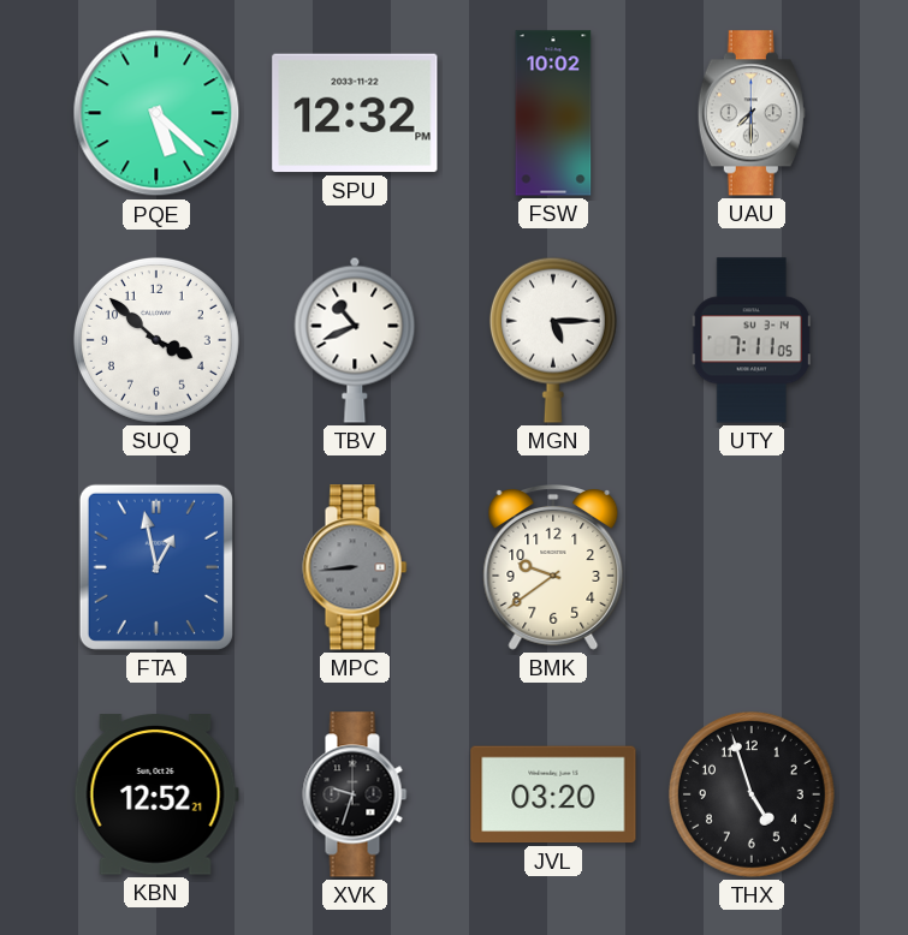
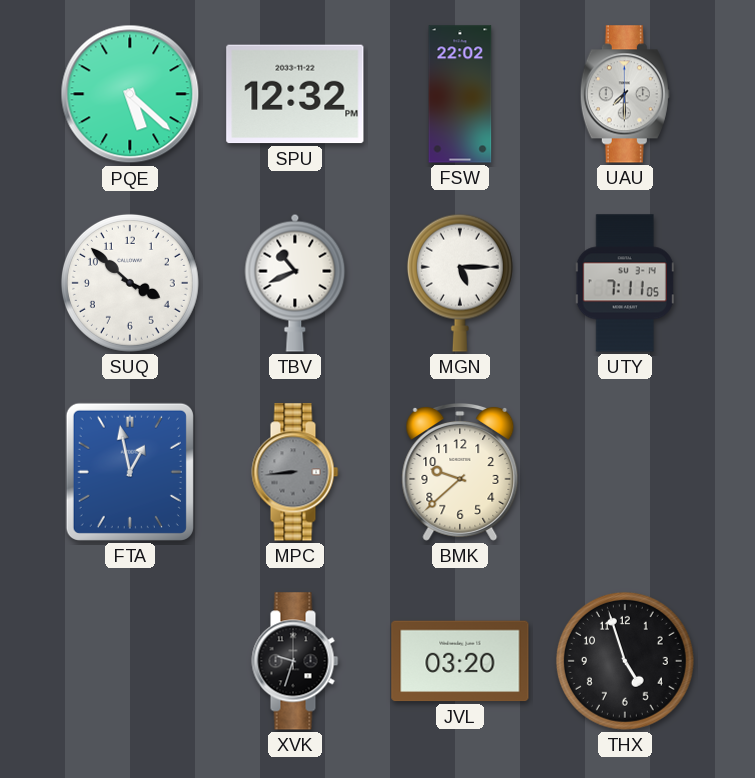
FSW: 10:02 -> 22:02
BMK: 9:39 -> 9:38
KBN: 12:52 -> none
